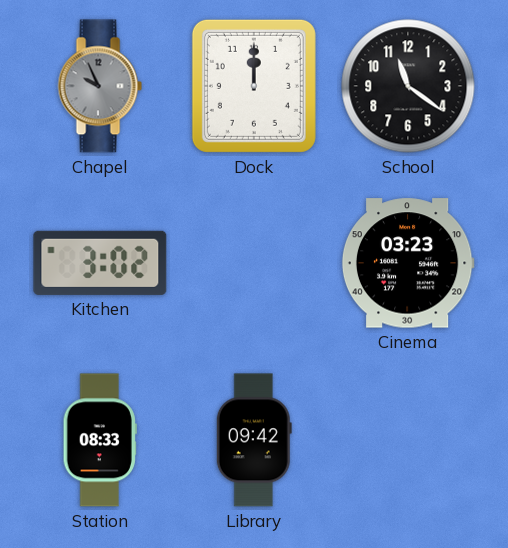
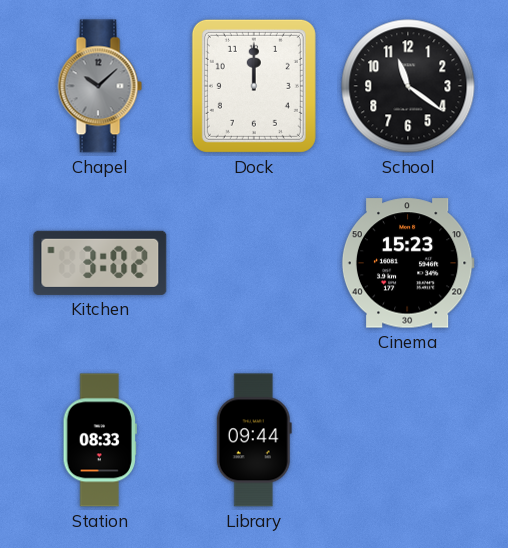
Chapel: 9:56 -> 10:08
Cinema: 03:23 -> 15:23
Library: 09:42 -> 09:44
